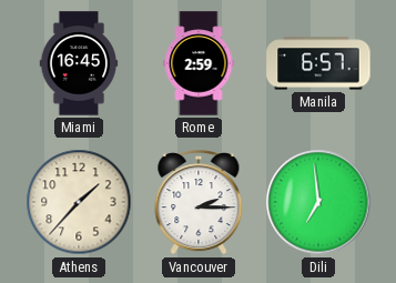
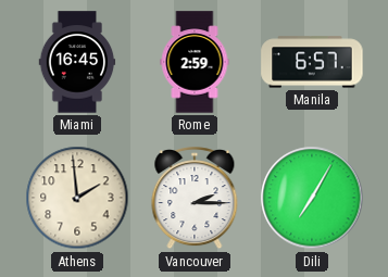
Athens: 1:37 -> 1:59
Dili: 6:59 -> 7:05
